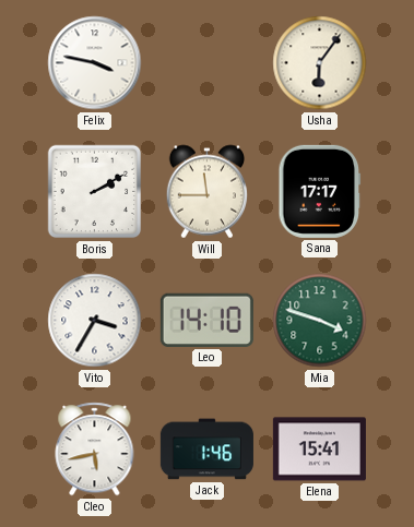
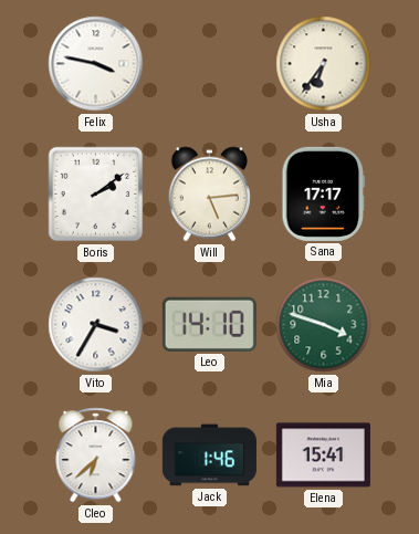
Usha: 6:06 -> 6:36
Boris: 2:10 -> 2:09
Will: 11:45 -> 5:14
Cleo: 5:43 -> 6:38
